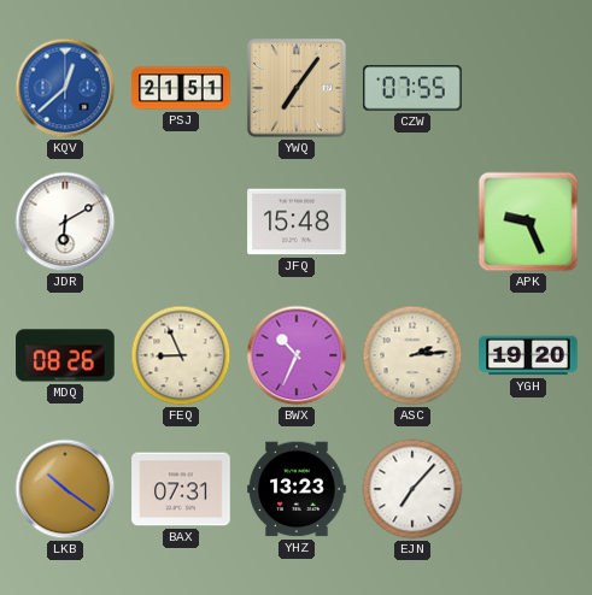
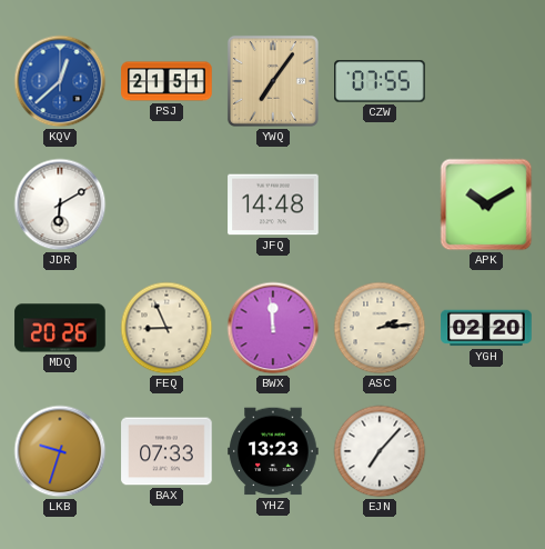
JFQ: 15:48 -> 14:48
APK: 9:26 -> 10:10
MDQ: 08:26 -> 20:26
BWX: 10:34 -> 11:59
YGH: 19:20 -> 02:20
LKB: 10:21 -> 9:33
BAX: 07:31 -> 07:33
